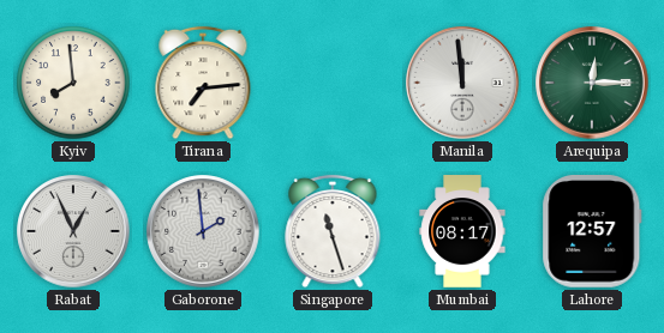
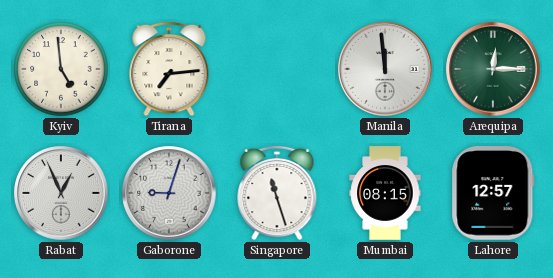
Kyiv: 7:59 -> 4:59
Gaborone: 1:59 -> 9:03
Mumbai: 08:17 -> 08:15
